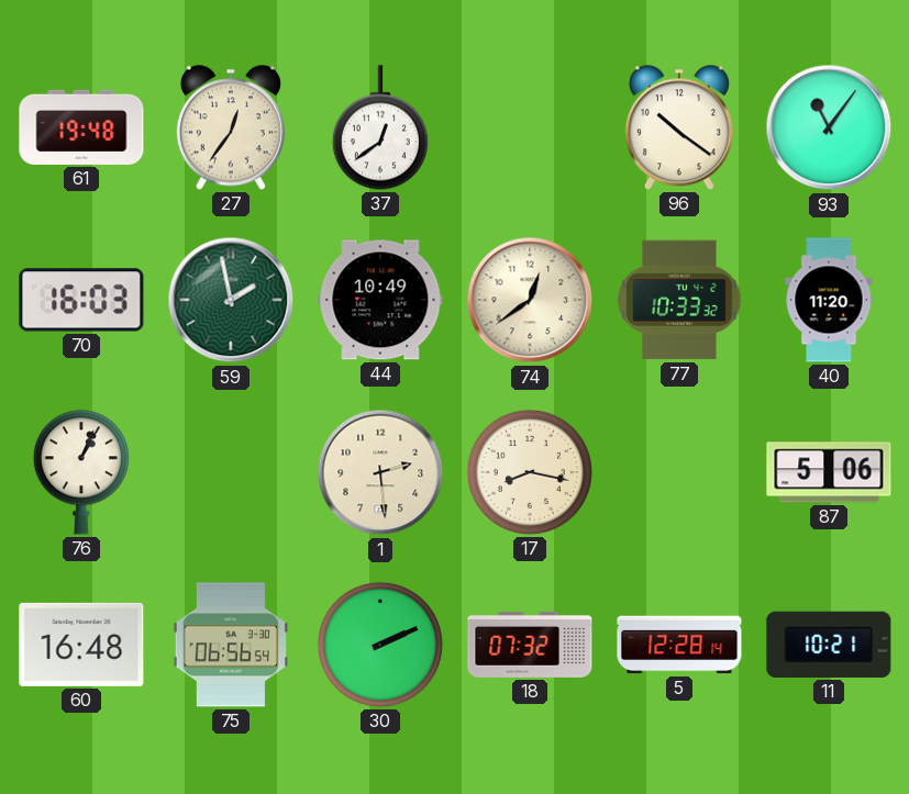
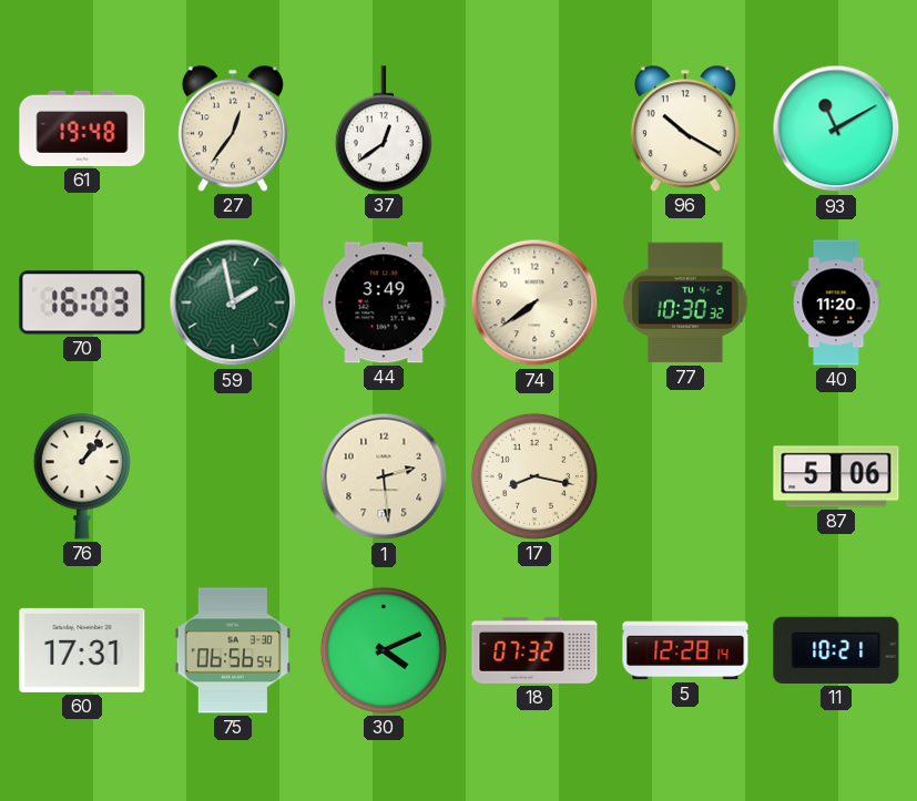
96: 10:21 -> 10:20
93: 11:06 -> 11:10
44: 10:49 -> 3:49
74: 12:39 -> 7:39
77: 10:33 -> 10:30
76: 1:04 -> 1:07
60: 16:48 -> 17:31
30: 2:11 -> 4:11
